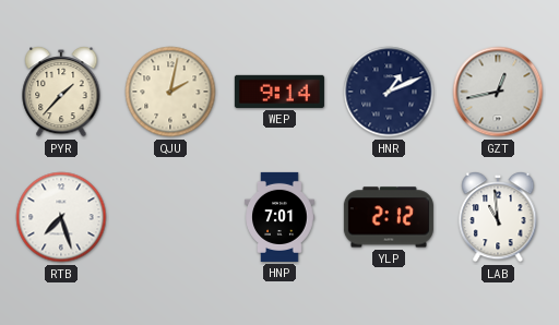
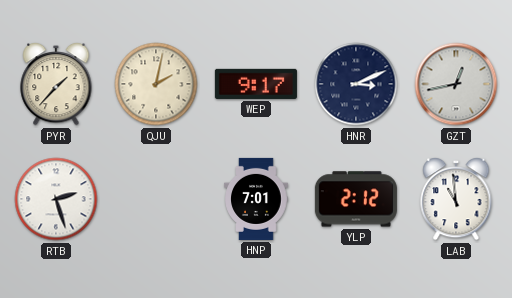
WEP: 9:14 -> 9:17
HNR: 1:11 -> 3:11
RTB: 7:27 -> 2:27
